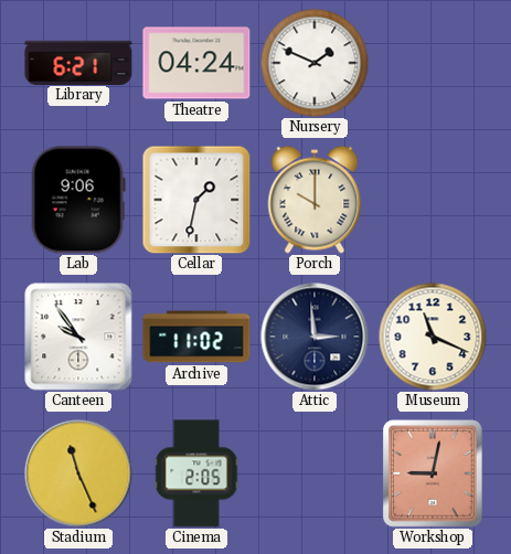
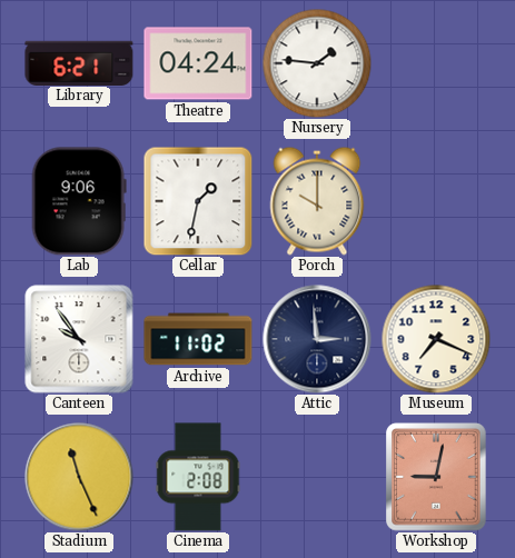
Nursery: 1:49 -> 1:46
Museum: 11:19 -> 7:19
Cinema: 2:05 -> 2:08
